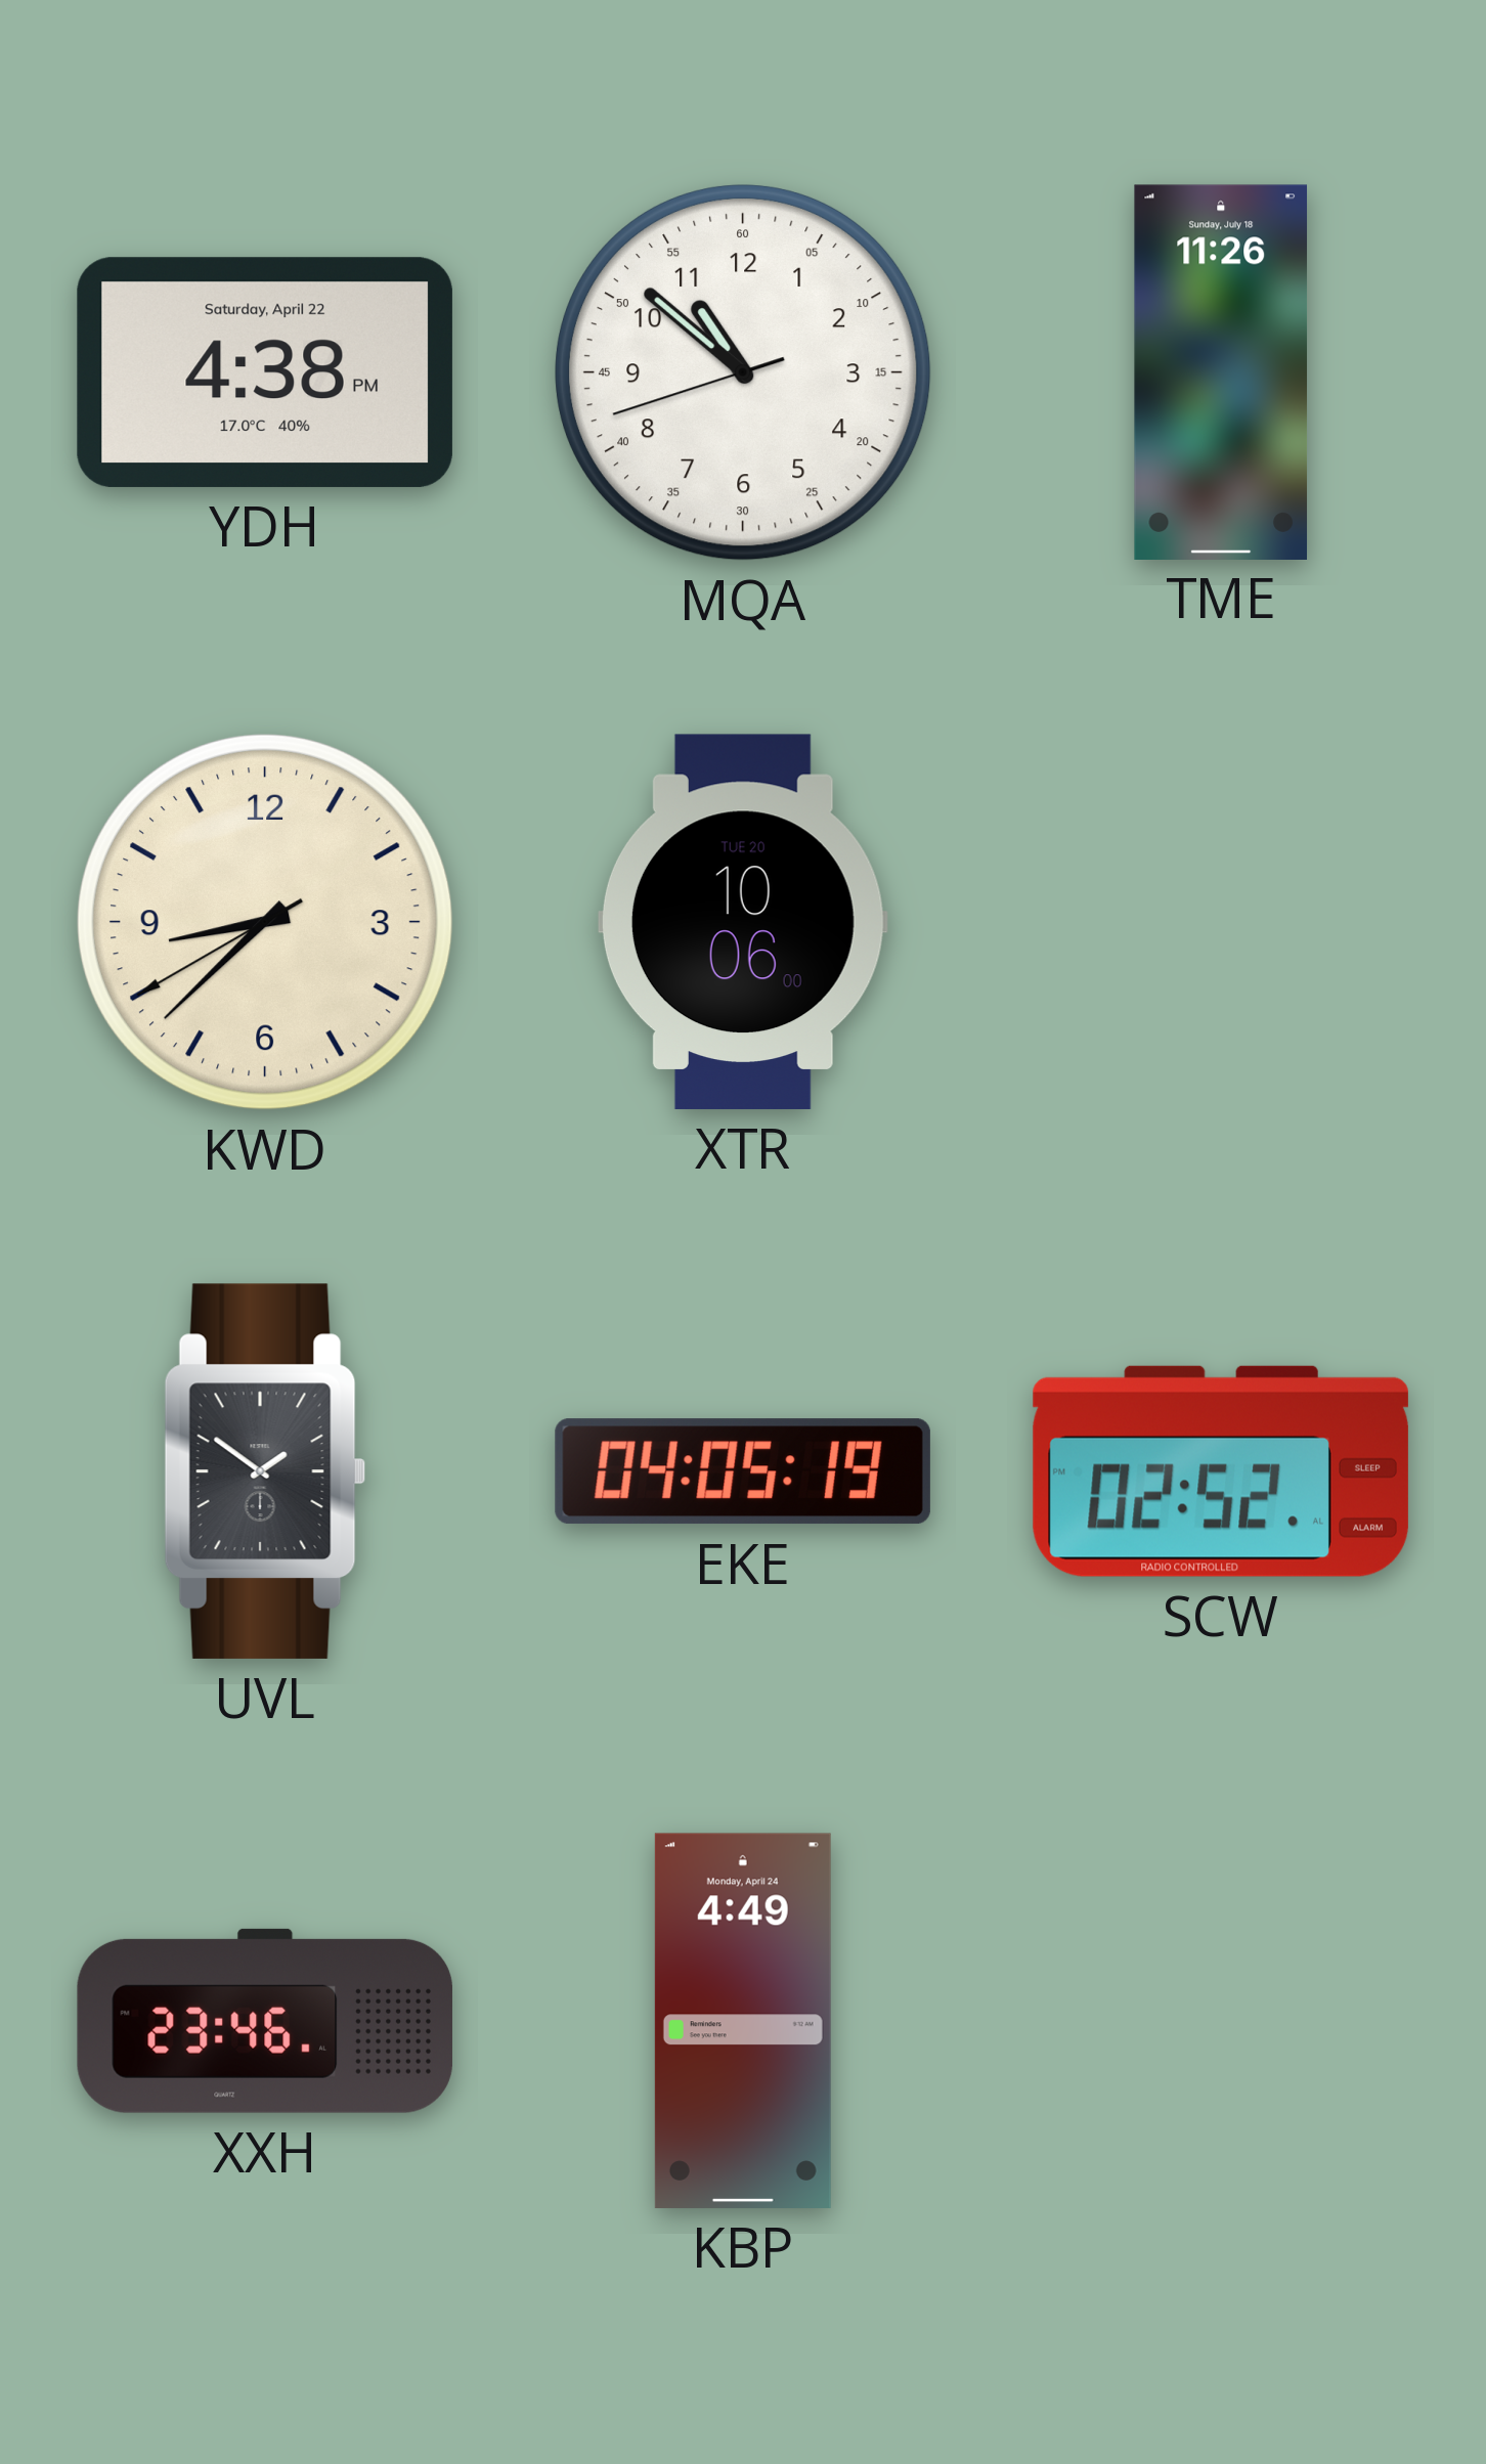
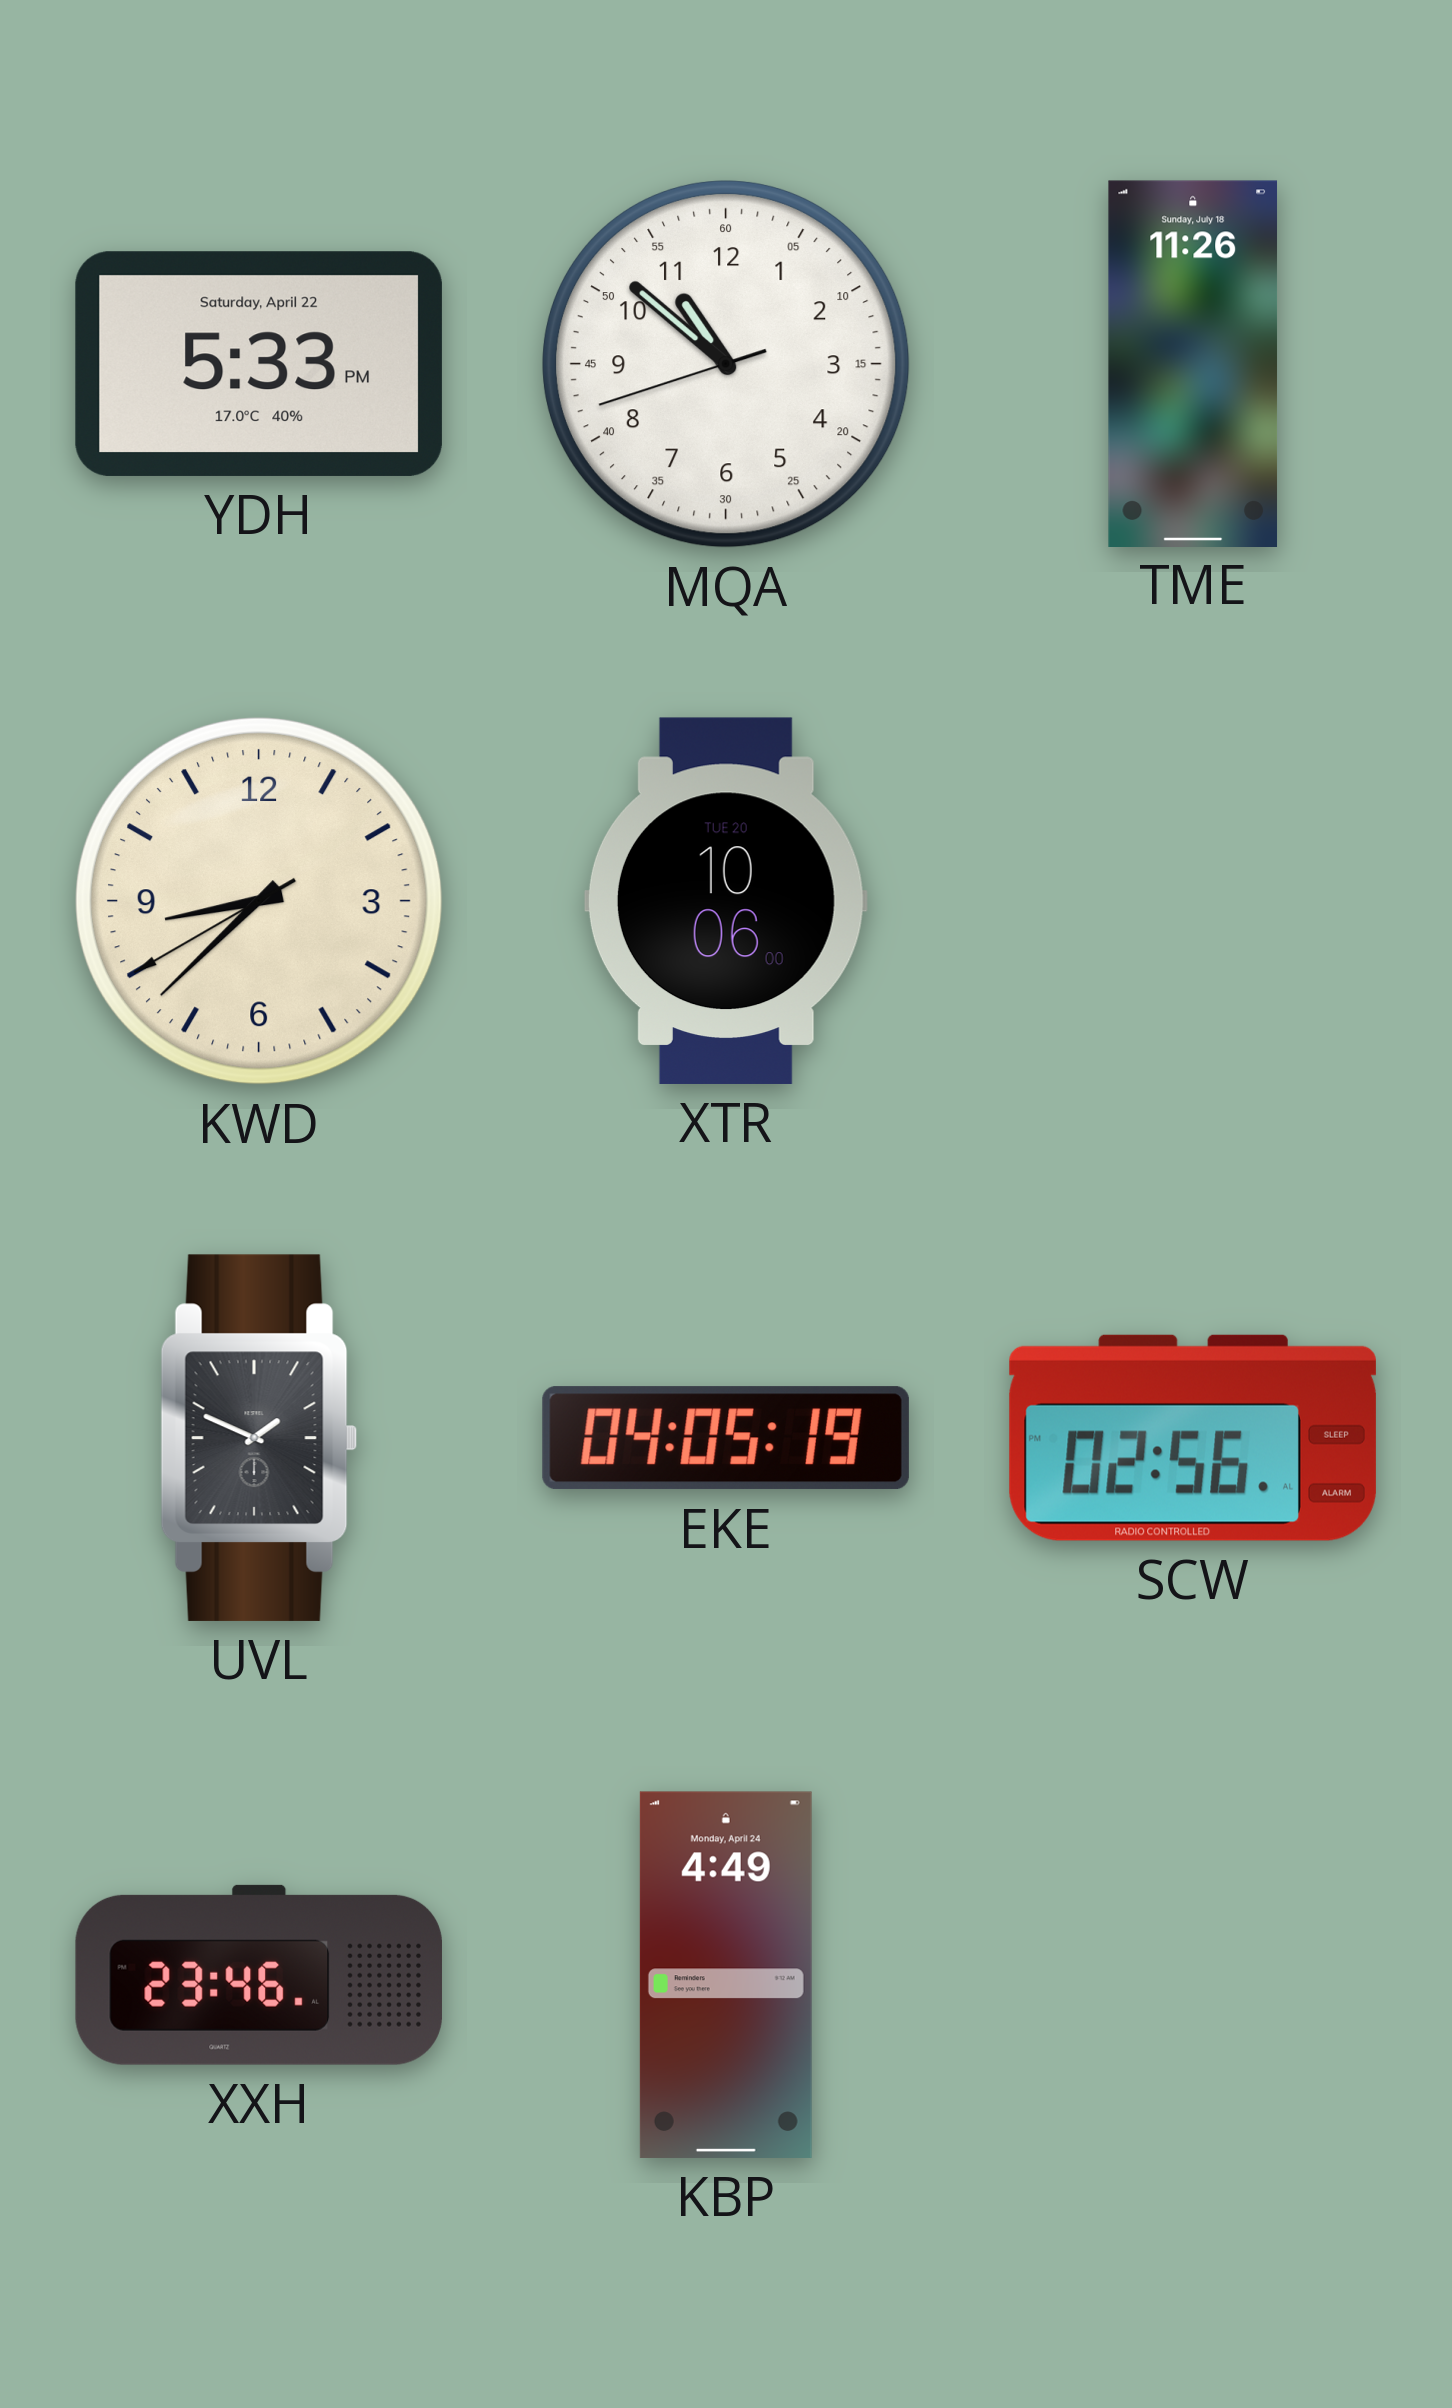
YDH: 4:38 -> 5:33
UVL: 1:51 -> 1:49
SCW: 02:52 -> 02:56
